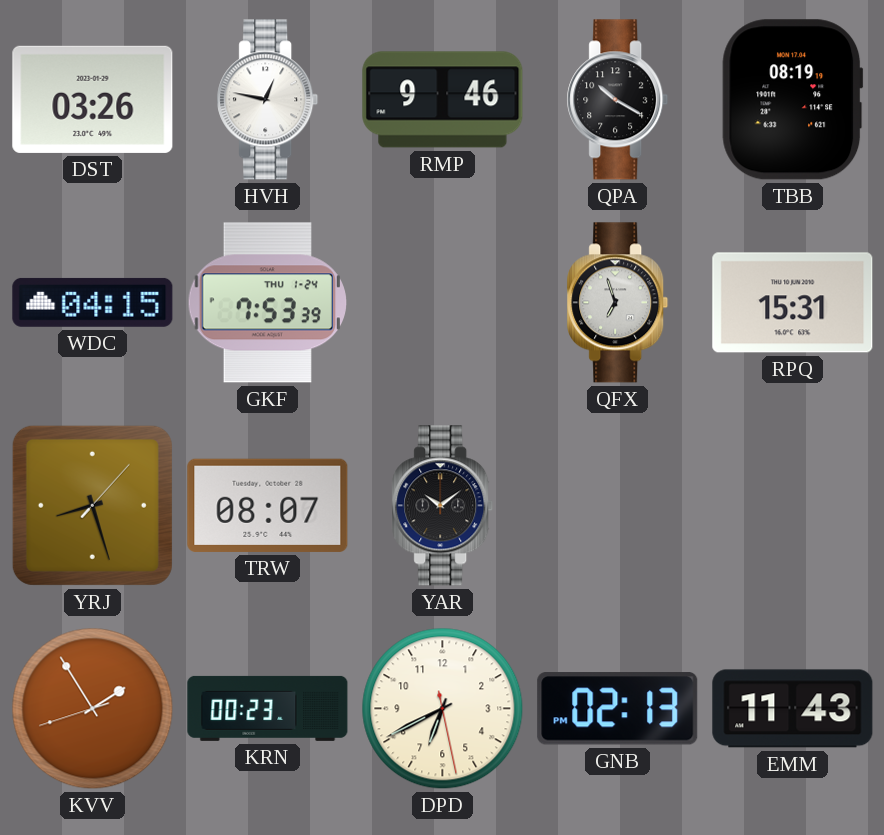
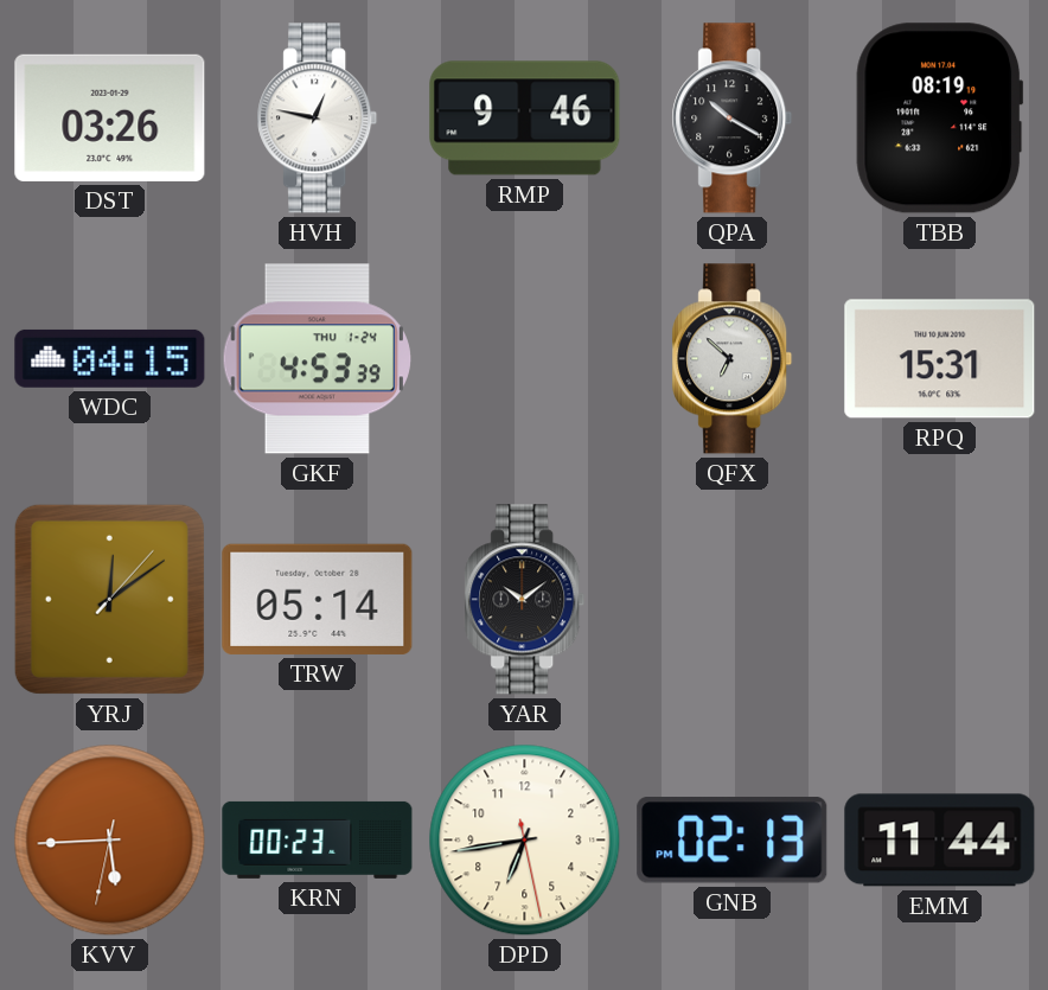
GKF: 7:53 -> 4:53
QFX: 6:57 -> 6:52
YRJ: 8:27 -> 12:09
TRW: 08:07 -> 05:14
KVV: 1:54 -> 5:44
DPD: 6:40 -> 6:43
EMM: 11:43 -> 11:44
